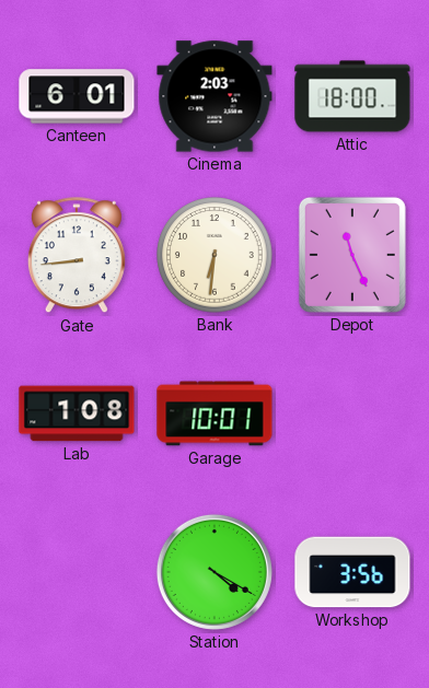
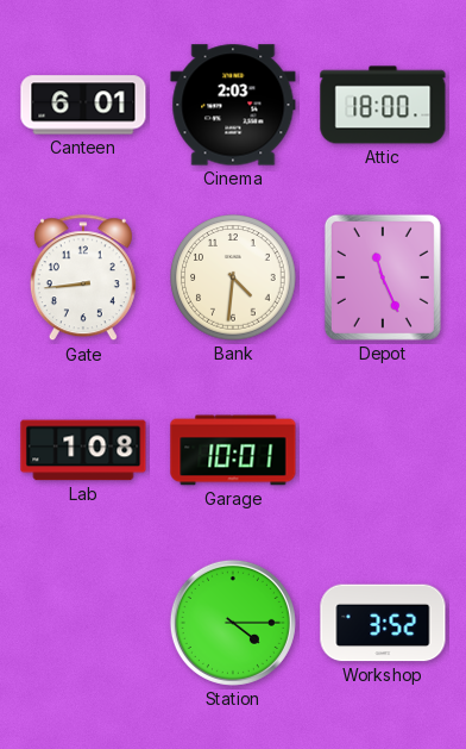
Bank: 6:31 -> 4:31
Station: 4:20 -> 4:15
Workshop: 3:56 -> 3:52
